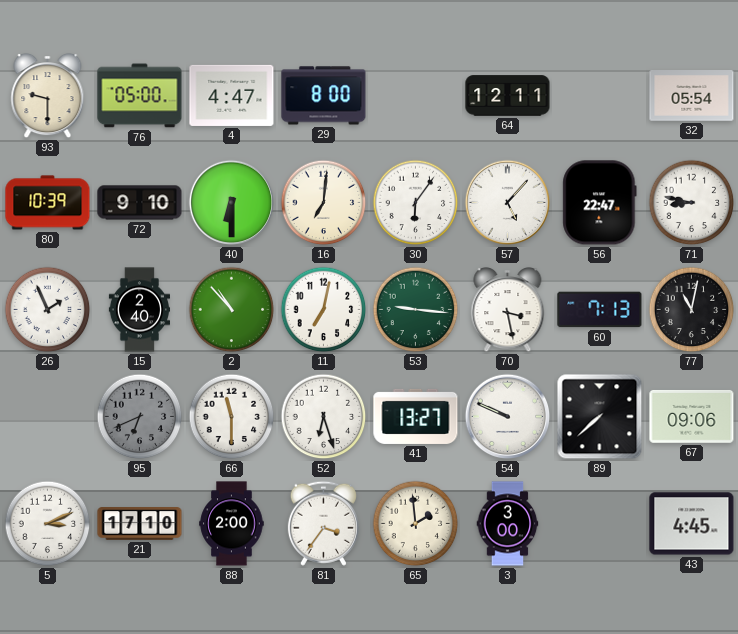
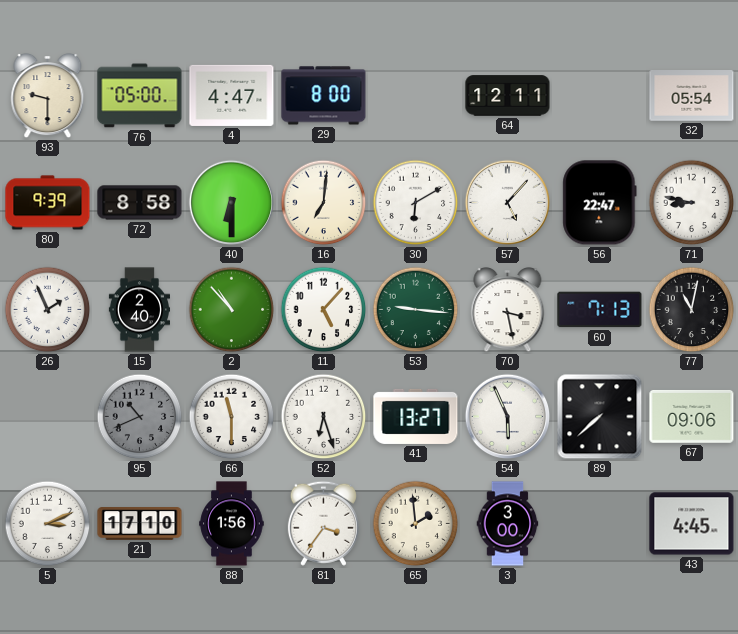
80: 10:39 -> 9:39
72: 9:10 -> 8:58
30: 6:06 -> 6:10
11: 7:02 -> 5:07
95: 6:41 -> 10:41
54: 9:49 -> 5:56
88: 2:00 -> 1:56
